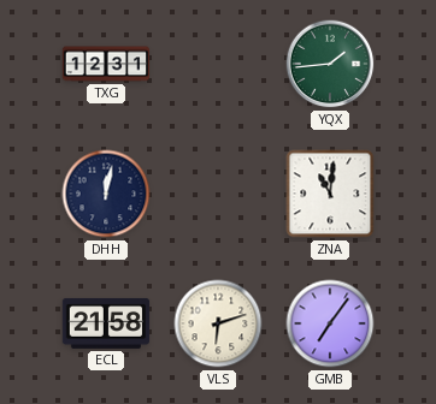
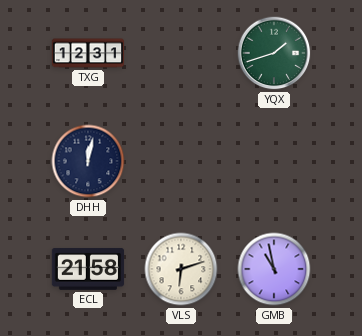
YQX: 1:44 -> 1:42
ZNA: 11:01 -> none
GMB: 7:06 -> 10:58
